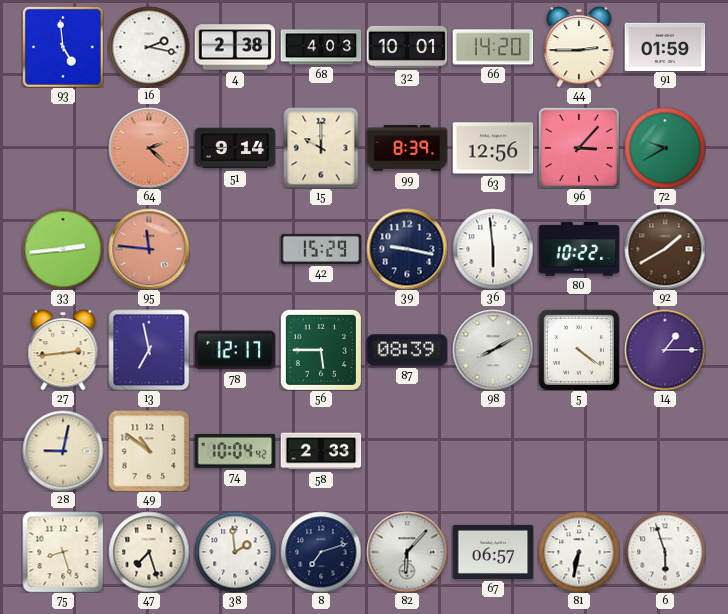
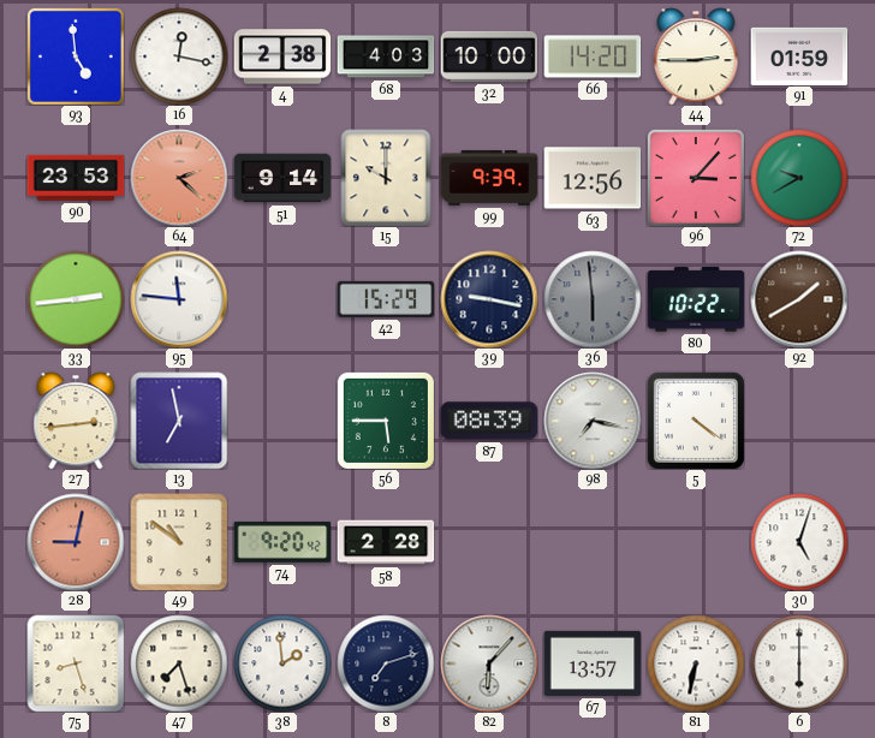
16: 2:17 -> 12:17
32: 10:01 -> 10:00
90: none -> 23:53
99: 8:39 -> 9:39
95 dial: salmon -> white
36 dial: white -> grey
78: 12:17 -> none
98: 8:10 -> 7:17
14: 1:15 -> none
28 dial: cream -> salmon
74: 10:04 -> 9:20
58: 2:33 -> 2:28
30: none -> 5:03
67: 06:57 -> 13:57
6: 5:57 -> 6:00
